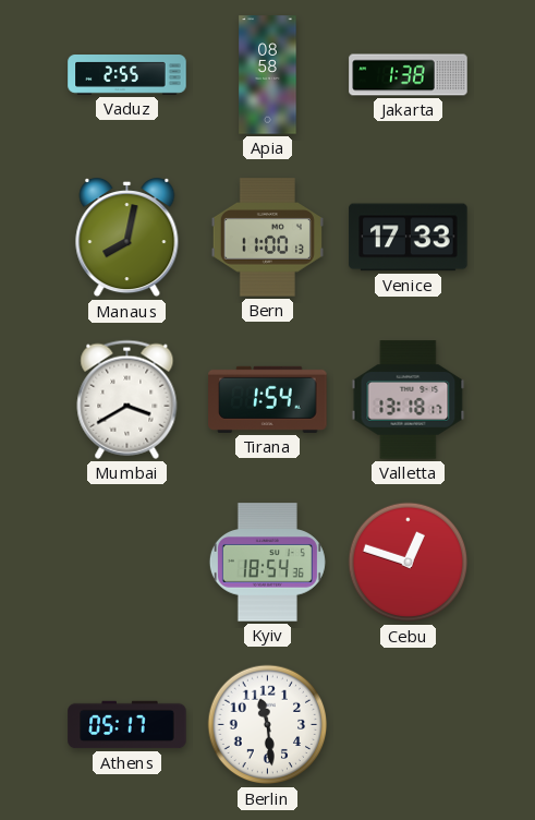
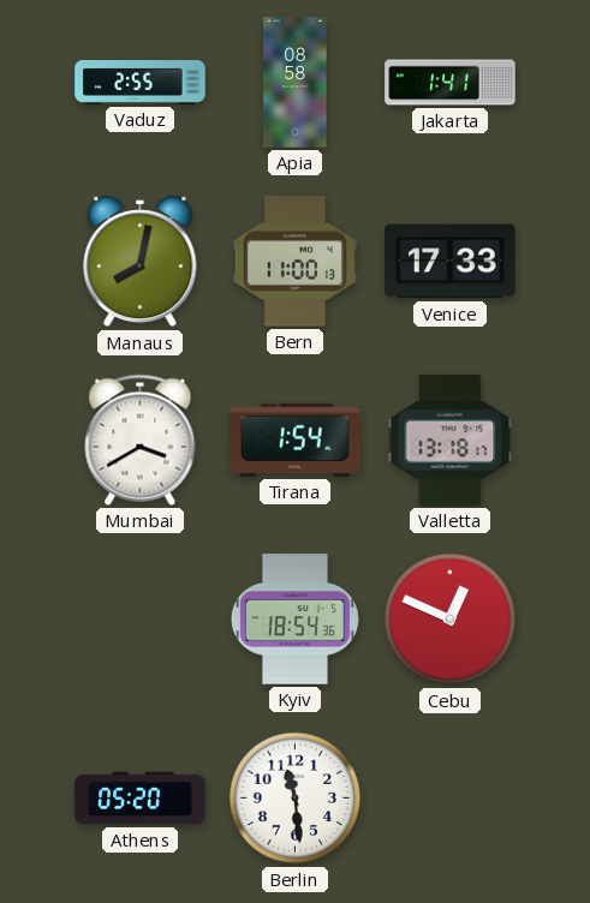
Jakarta: 1:38 -> 1:41
Cebu: 12:48 -> 12:49
Athens: 05:17 -> 05:20
